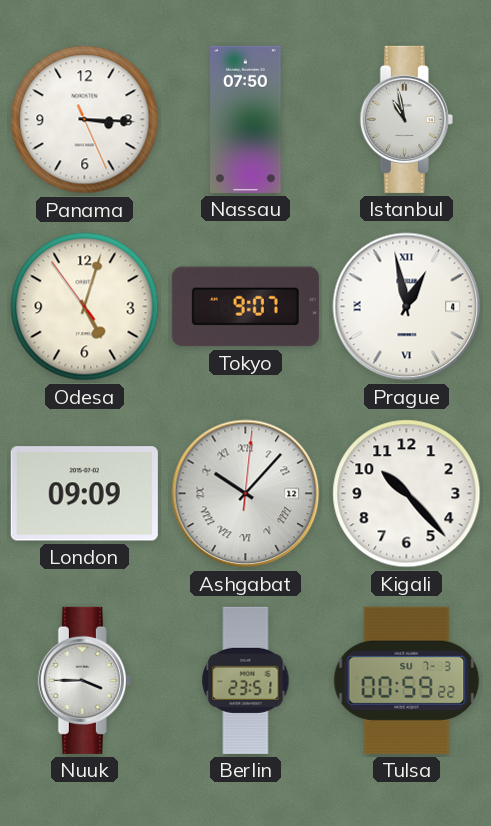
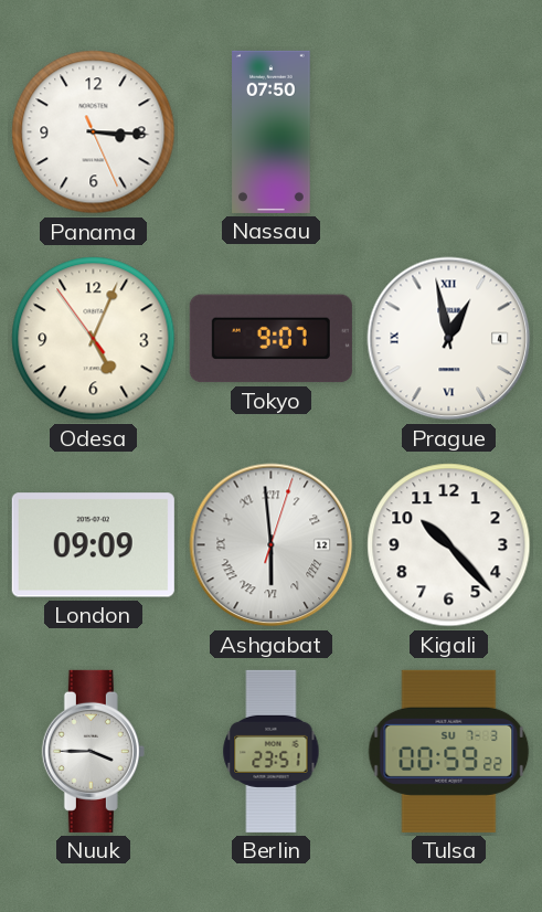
Istanbul: 10:58 -> none
Odesa: 5:02 -> 5:03
Ashgabat: 10:07 -> 5:59
